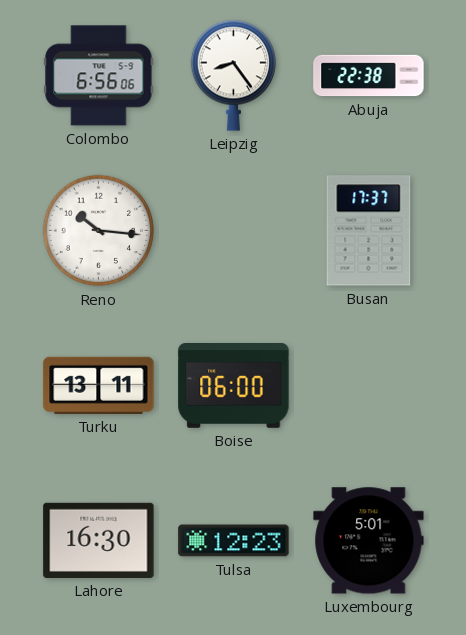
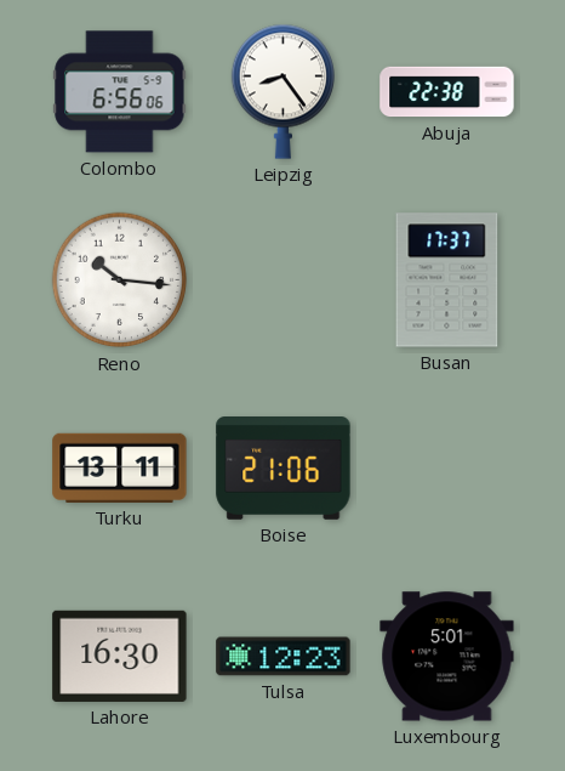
Boise: 06:00 -> 21:06
